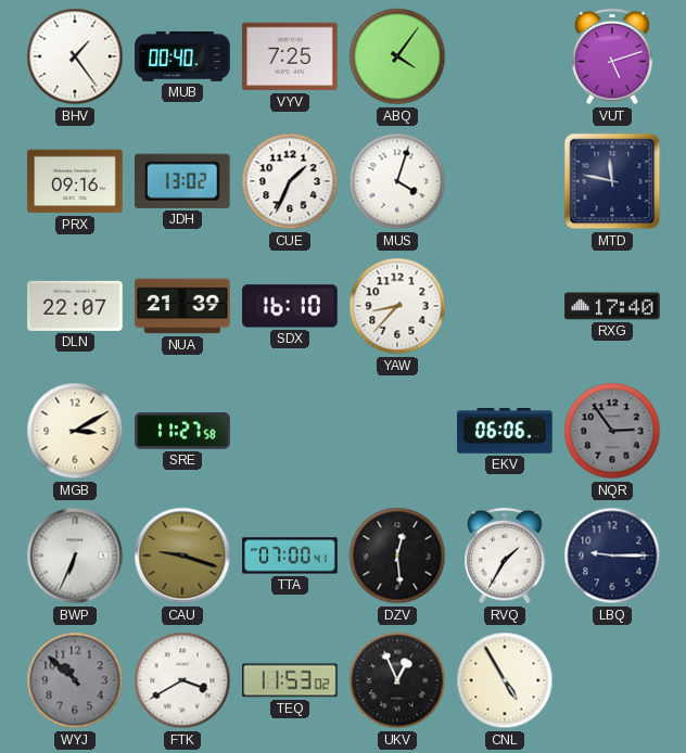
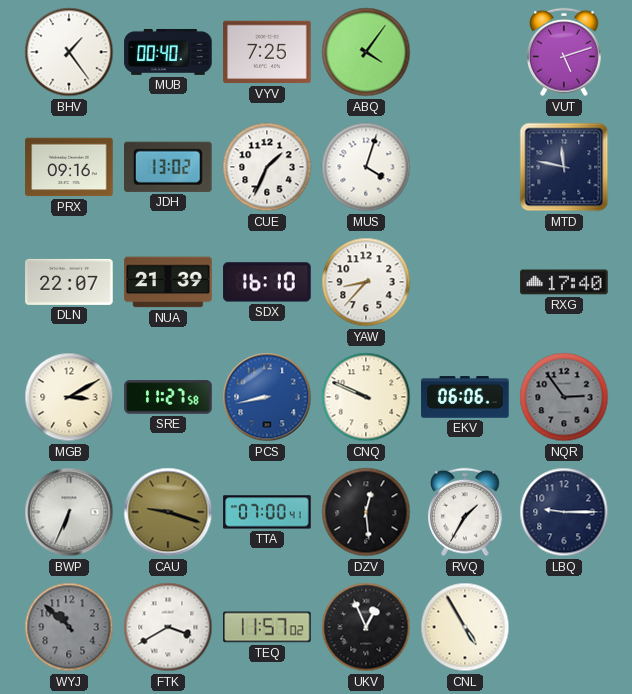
PCS: none -> 8:43
CNQ: none -> 9:49
TEQ: 11:53 -> 11:57
